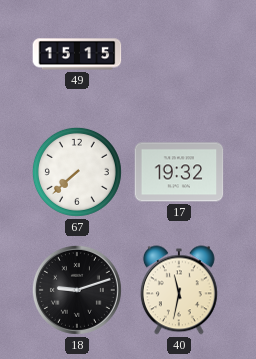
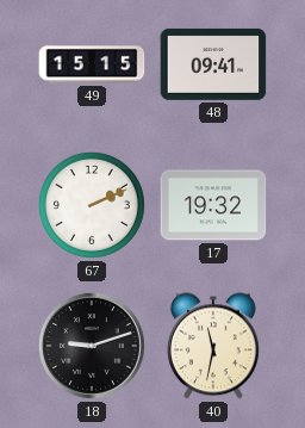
48: none -> 09:41
67: 7:38 -> 2:11
